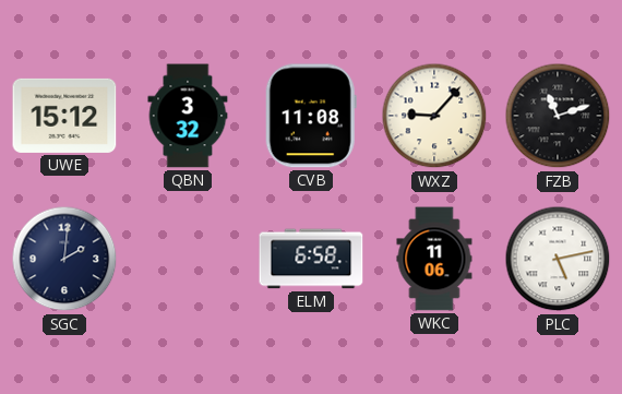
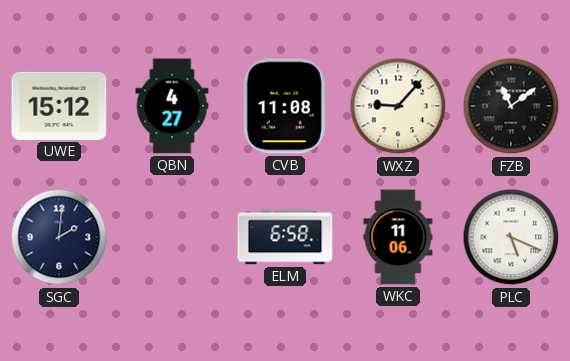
QBN: 3:32 -> 4:27
FZB: 11:12 -> 11:09
PLC: 5:13 -> 5:19
